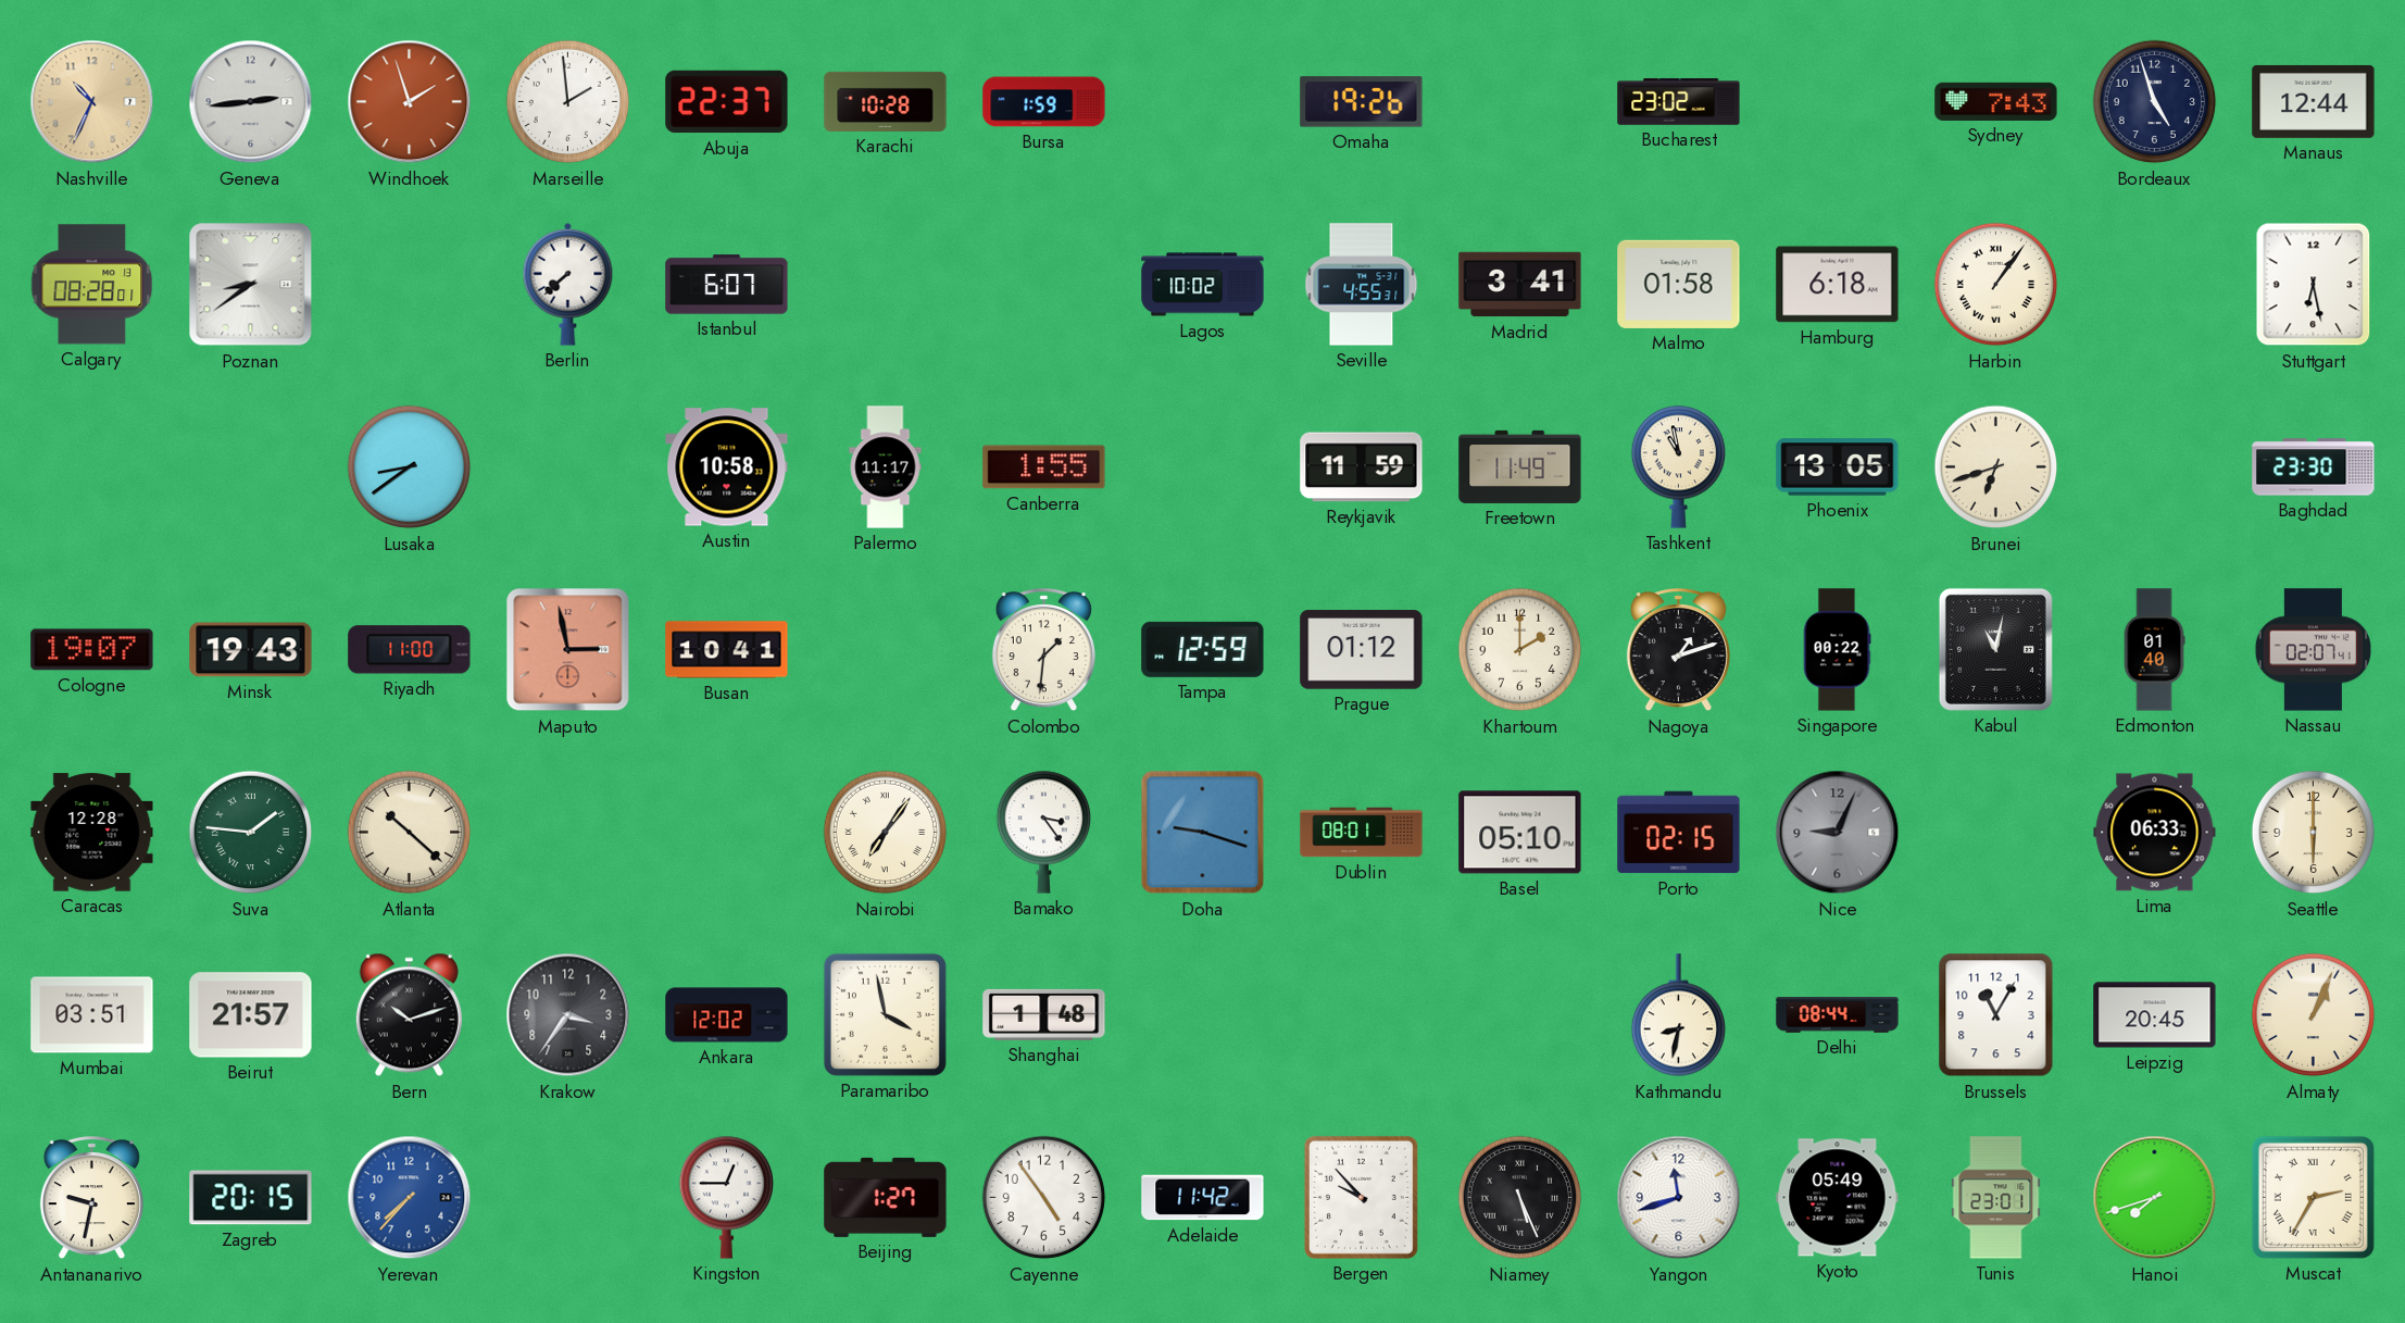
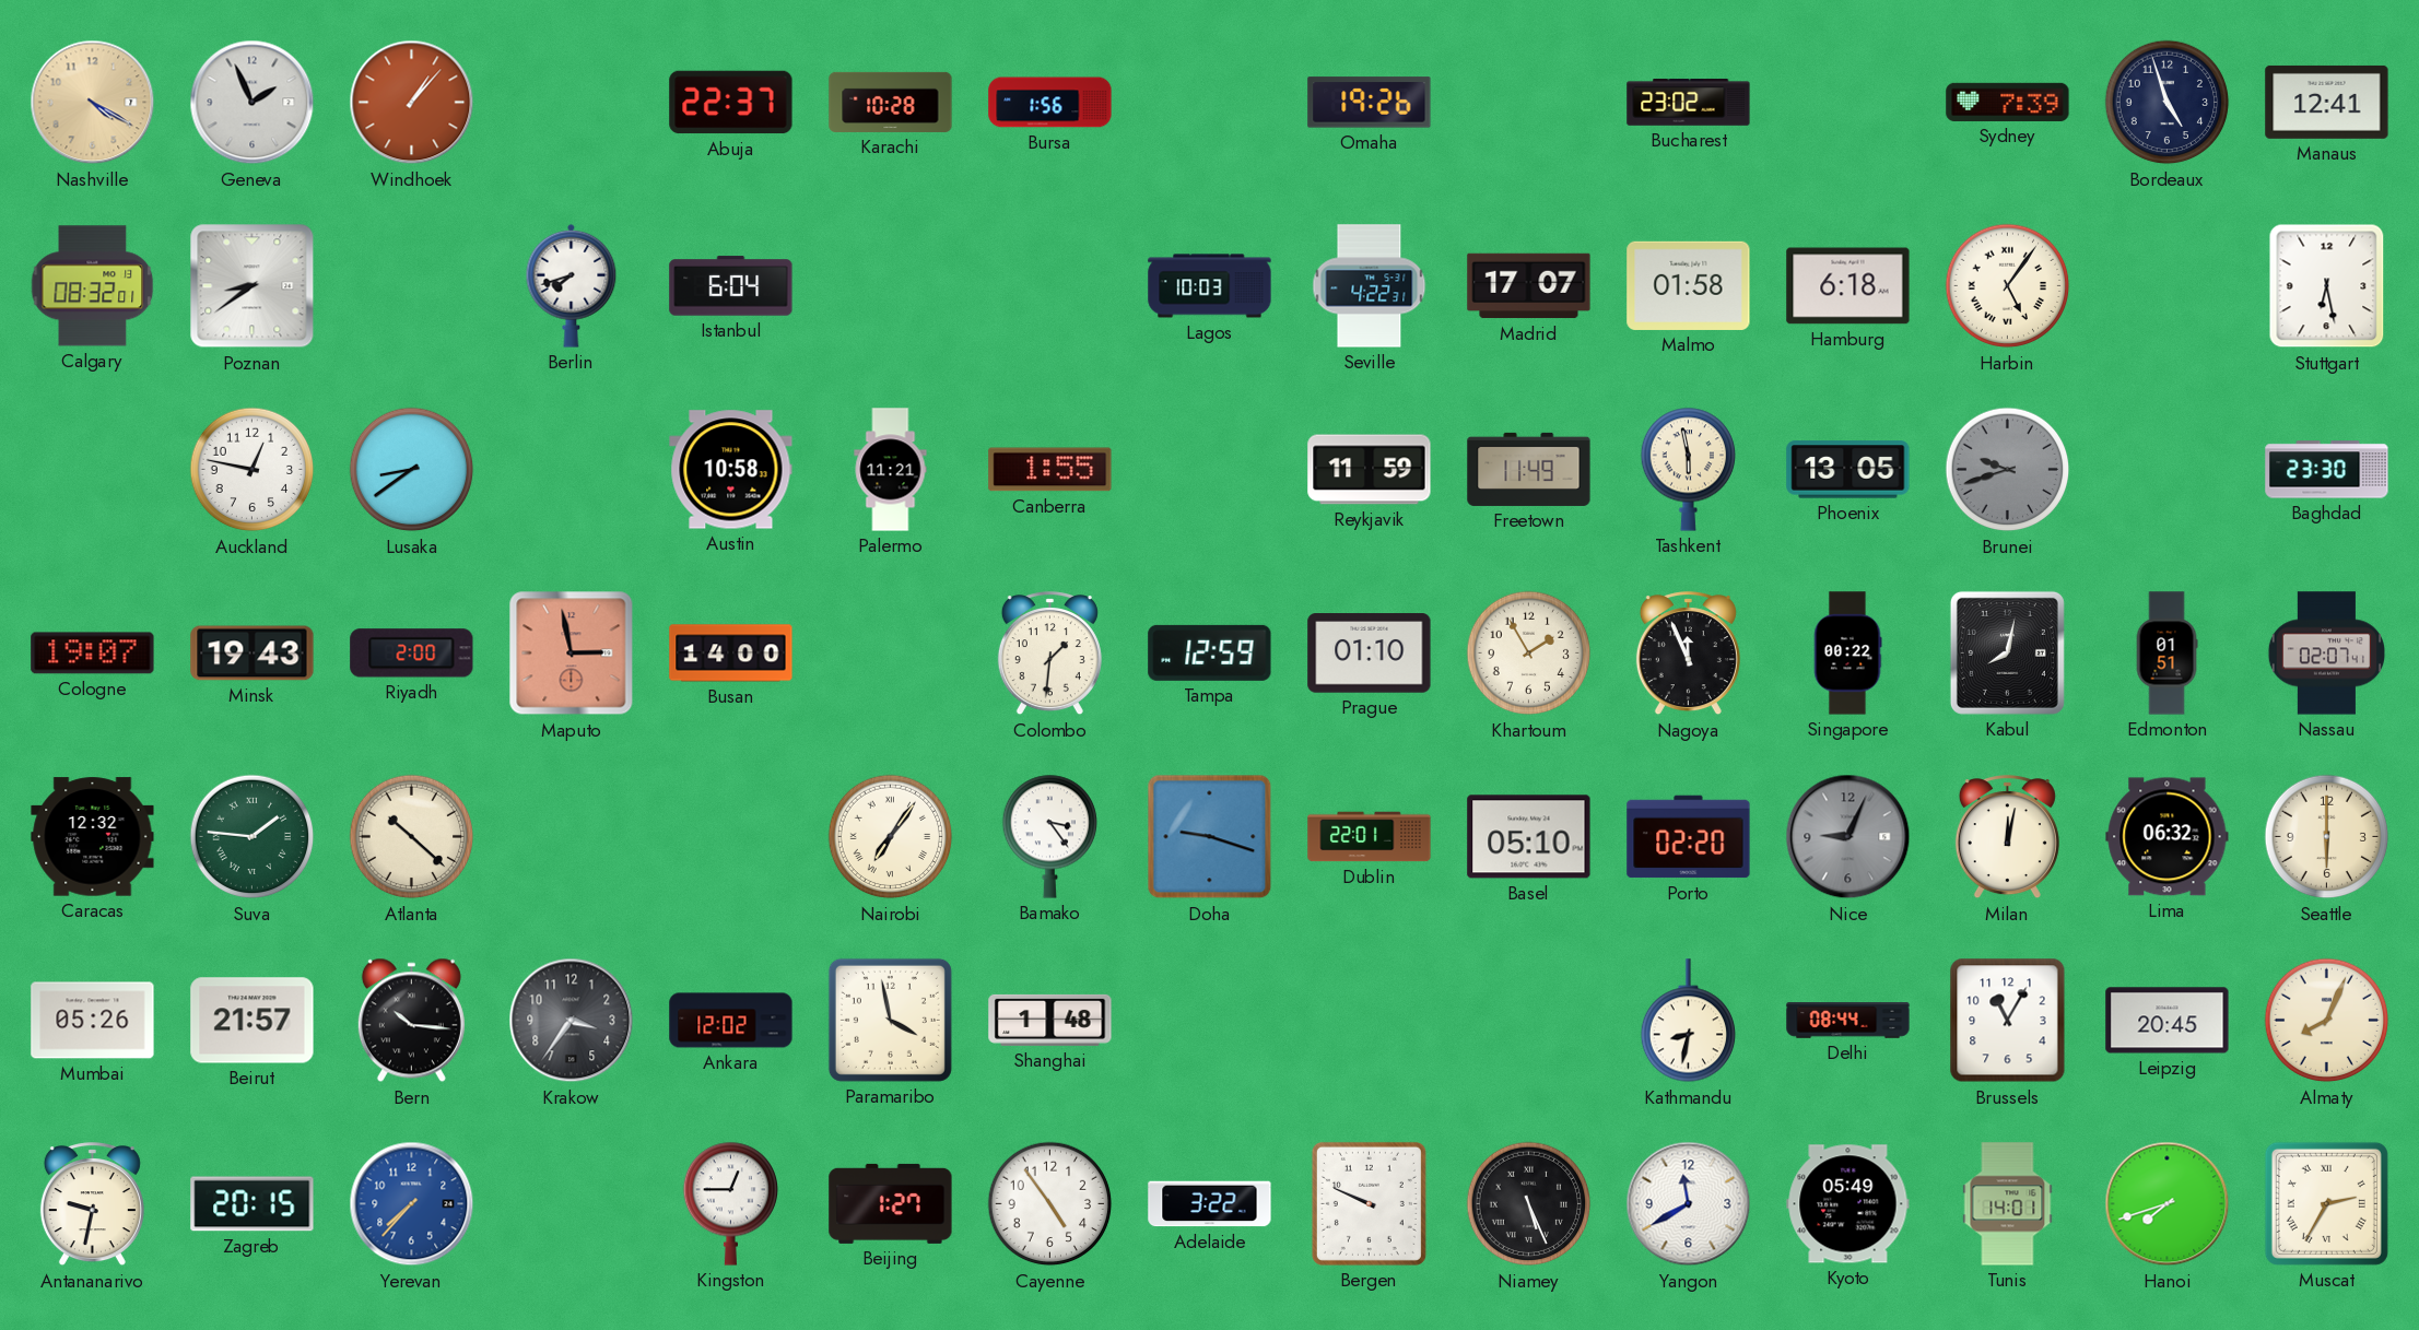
Nashville: 10:34 -> 4:20
Geneva: 2:44 -> 1:56
Windhoek: 1:57 -> 1:07
Marseille: 1:59 -> none
Bursa: 1:59 -> 1:56
Sydney: 7:43 -> 7:39
Manaus: 12:44 -> 12:41
Calgary: 08:28 -> 08:32
Berlin: 7:38 -> 7:42
Istanbul: 6:07 -> 6:04
Lagos: 10:02 -> 10:03
Seville: 4:55 -> 4:22
Madrid: 3:41 -> 17:07
Harbin: 1:06 -> 5:06
Auckland: none -> 12:47
Palermo: 11:17 -> 11:21
Tashkent: 10:58 -> 5:58
Brunei: 6:42 -> 9:42
Brunei dial: cream -> grey
Riyadh: 11:00 -> 2:00
Busan: 10:41 -> 14:00
Prague: 01:12 -> 01:10
Khartoum: 2:00 -> 1:55
Nagoya: 1:12 -> 11:56
Kabul: 11:02 -> 8:02
Edmonton: 01:40 -> 01:51
Caracas: 12:28 -> 12:32
Dublin: 08:01 -> 22:01
Porto: 02:15 -> 02:20
Milan: none -> 12:02
Lima: 06:33 -> 06:32
Mumbai: 03:51 -> 05:26
Bern: 10:12 -> 10:16
Almaty: 1:04 -> 8:04
Adelaide: 11:42 -> 3:22
Bergen: 9:53 -> 9:49
Yangon: 11:42 -> 11:40
Tunis: 23:01 -> 14:01
